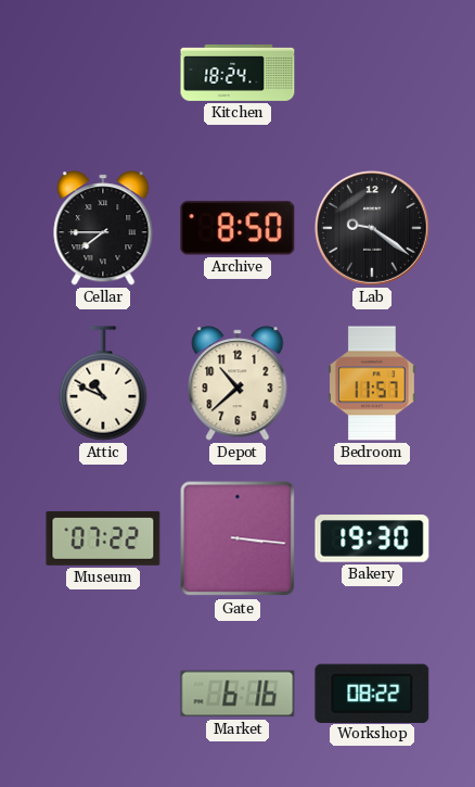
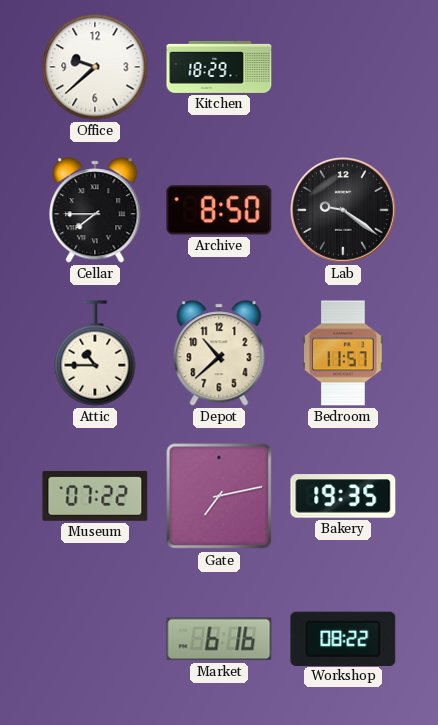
Office: none -> 9:38
Kitchen: 18:24 -> 18:29
Attic: 10:49 -> 10:45
Gate: 3:16 -> 7:13
Bakery: 19:30 -> 19:35
